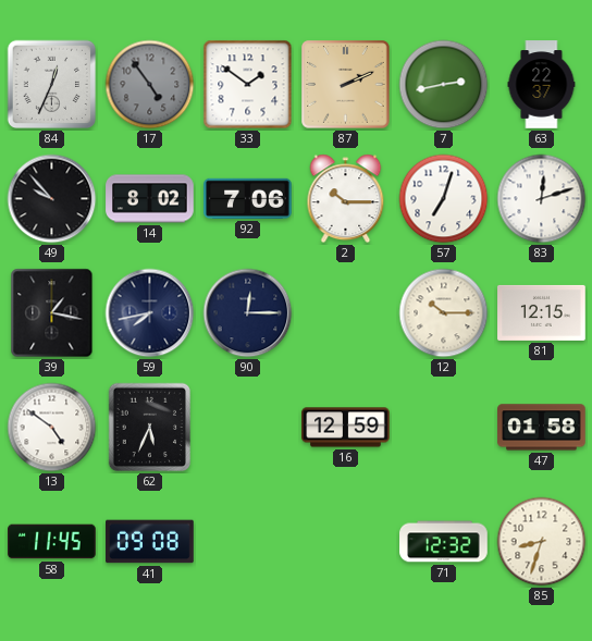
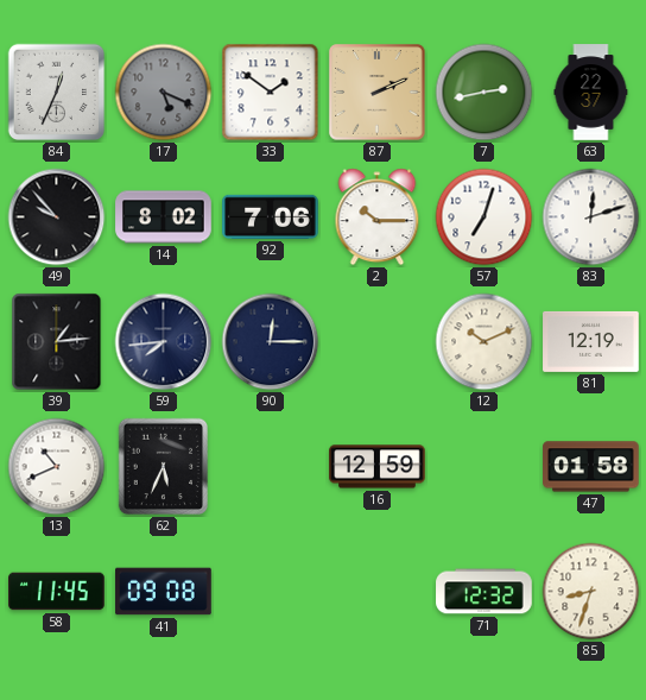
17: 4:54 -> 5:19
39: 1:17 -> 1:14
59: 7:43 -> 7:44
12: 10:15 -> 10:11
81: 12:15 -> 12:19
13: 4:51 -> 10:41
